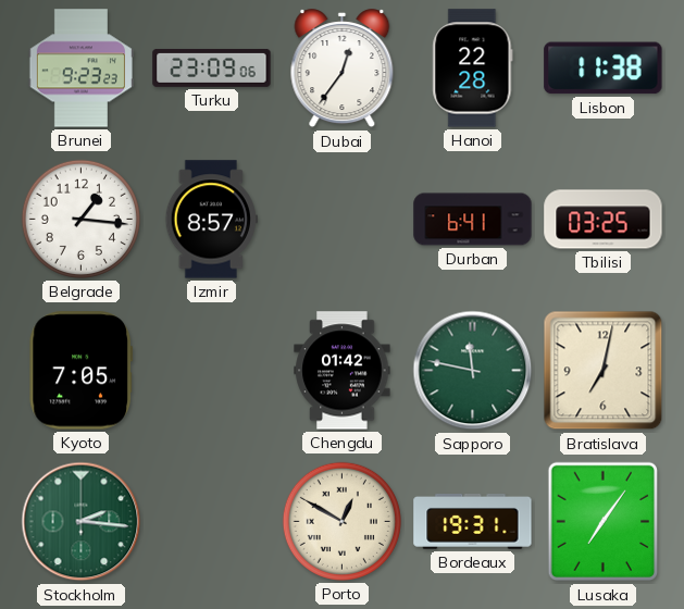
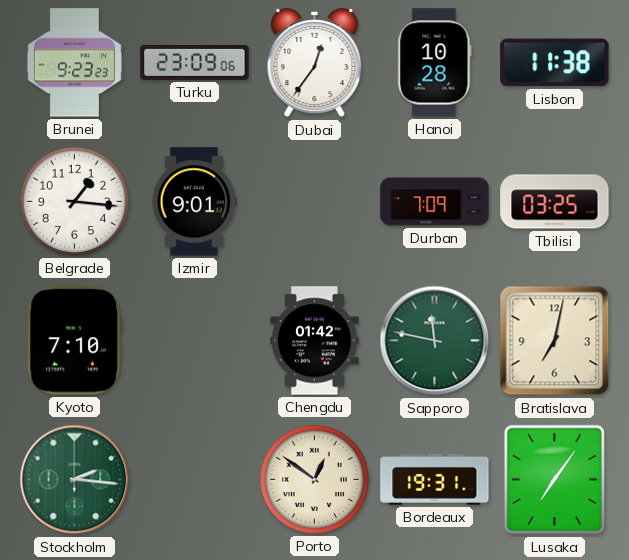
Hanoi: 22:28 -> 10:28
Izmir: 8:57 -> 9:01
Durban: 6:41 -> 7:09
Kyoto: 7:05 -> 7:10
Porto: 12:50 -> 12:51
